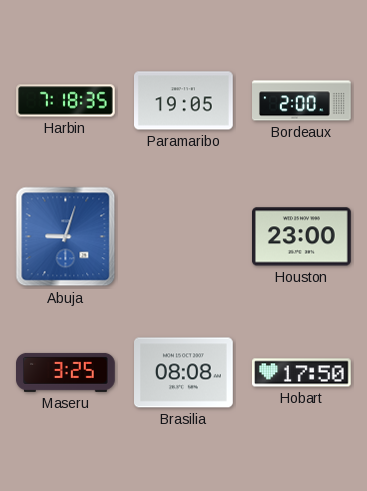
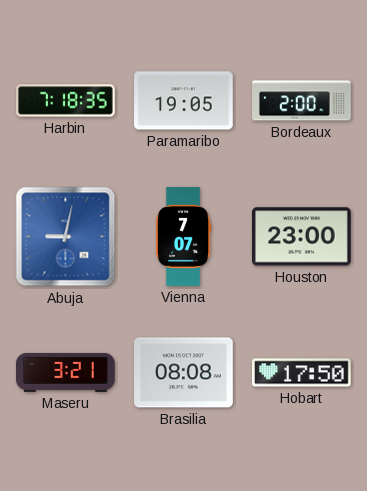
Abuja: 9:03 -> 9:02
Vienna: none -> 7:07
Maseru: 3:25 -> 3:21
